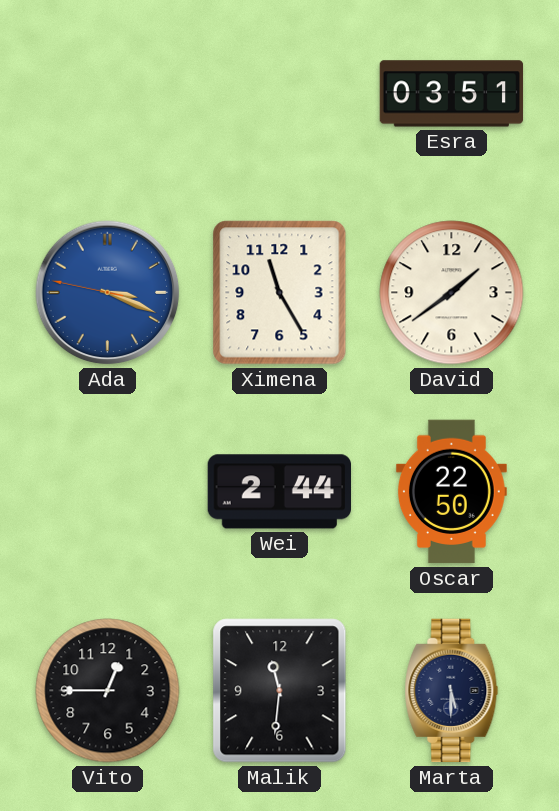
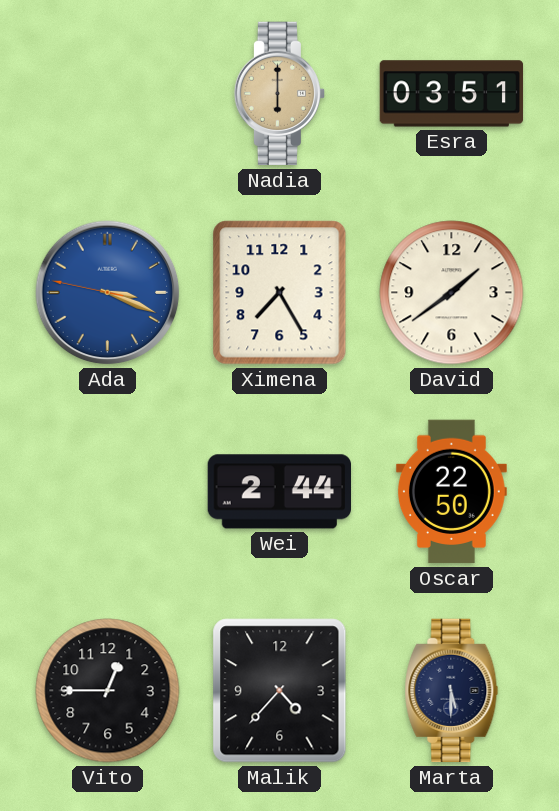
Nadia: none -> 6:00
Ximena: 11:25 -> 7:25
Malik: 11:31 -> 4:37
